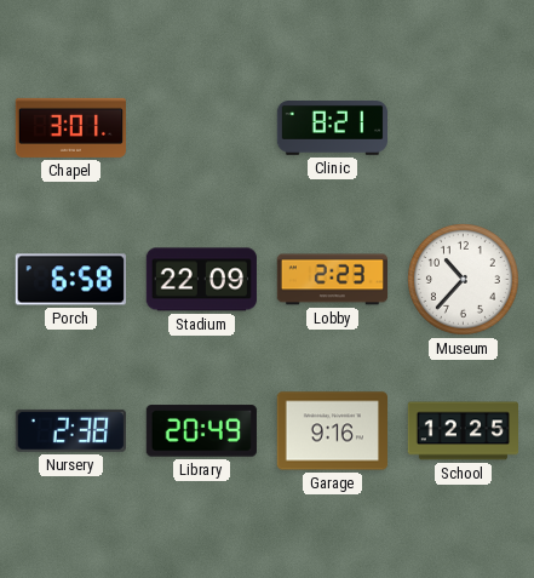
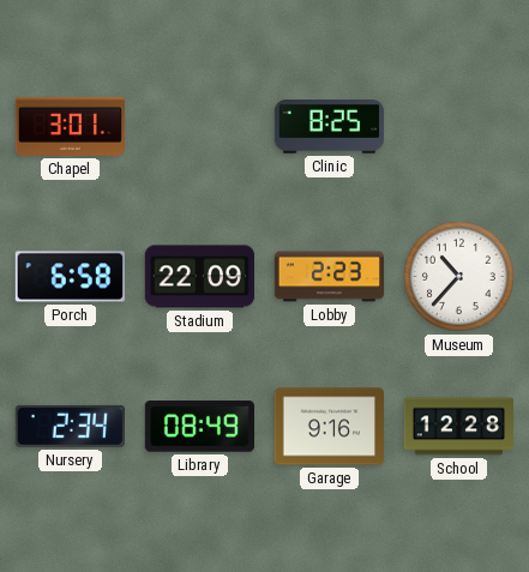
Clinic: 8:21 -> 8:25
Nursery: 2:38 -> 2:34
Library: 20:49 -> 08:49
School: 12:25 -> 12:28
